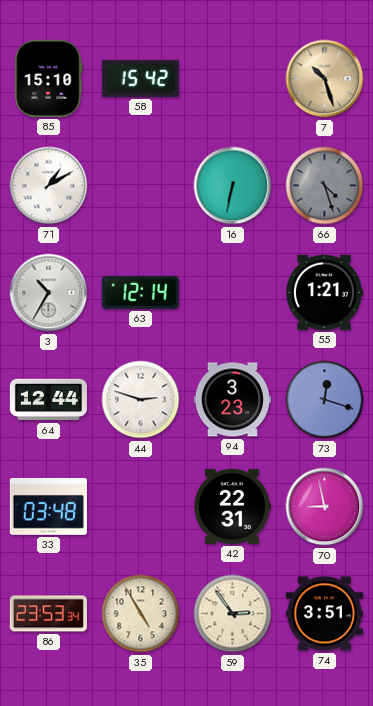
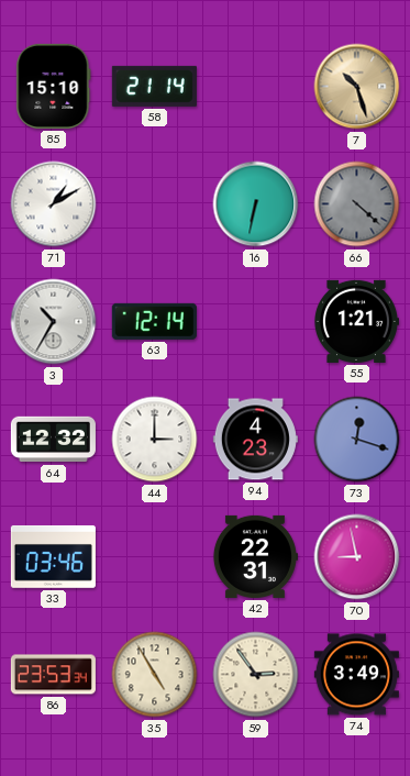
58: 15:42 -> 21:14
66: 4:27 -> 4:22
64: 12:44 -> 12:32
44: 2:48 -> 3:00
94: 3:23 -> 4:23
33: 03:48 -> 03:46
74: 3:51 -> 3:49
